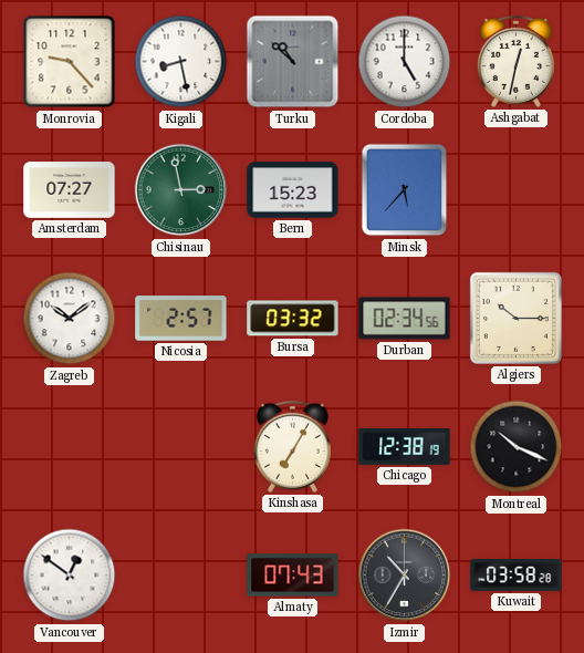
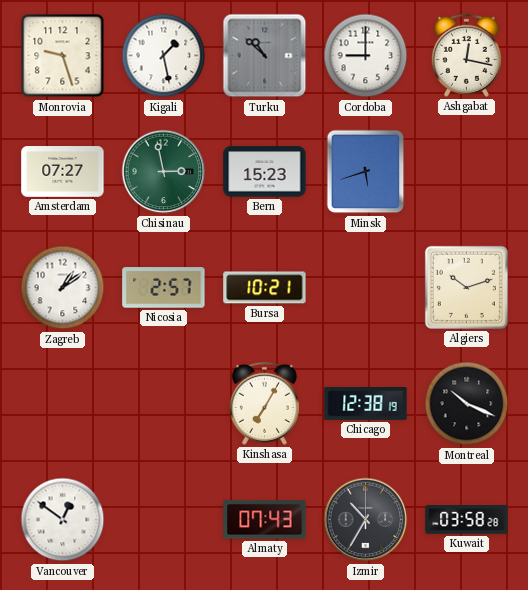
Monrovia: 9:23 -> 9:27
Kigali: 8:28 -> 1:28
Cordoba: 5:00 -> 9:00
Ashgabat: 12:32 -> 12:17
Minsk: 5:37 -> 5:42
Zagreb: 10:09 -> 1:09
Bursa: 03:32 -> 10:21
Durban: 02:34 -> none
Algiers: 10:15 -> 10:12
